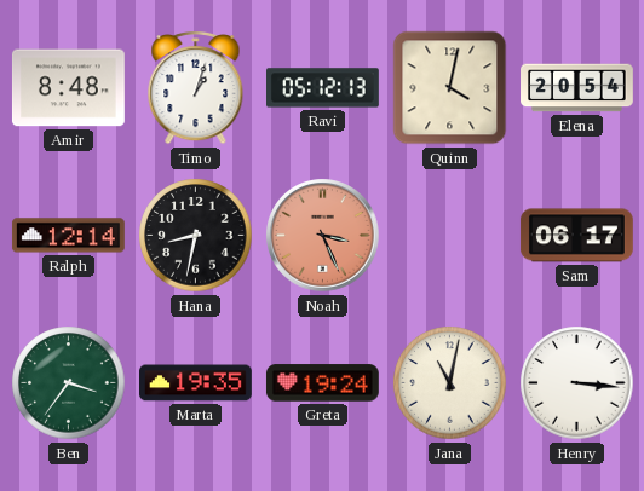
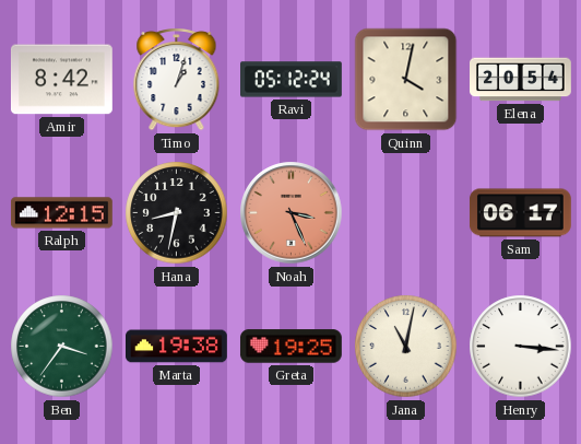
Amir: 8:48 -> 8:42
Ravi: 05:12:13 -> 05:12:24
Ralph: 12:14 -> 12:15
Marta: 19:35 -> 19:38
Greta: 19:24 -> 19:25
